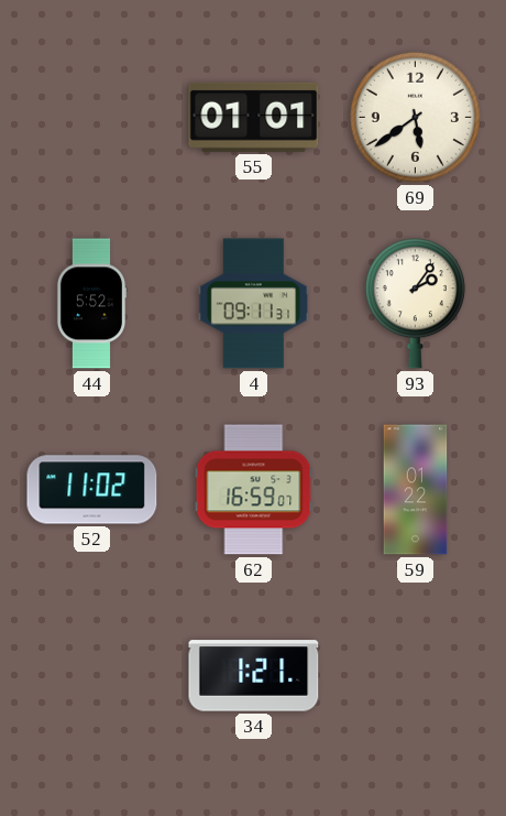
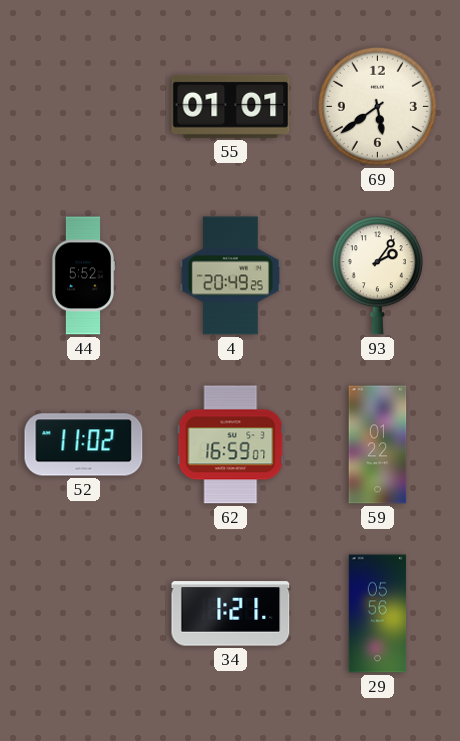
4: 09:11 -> 20:49
29: none -> 05:56
